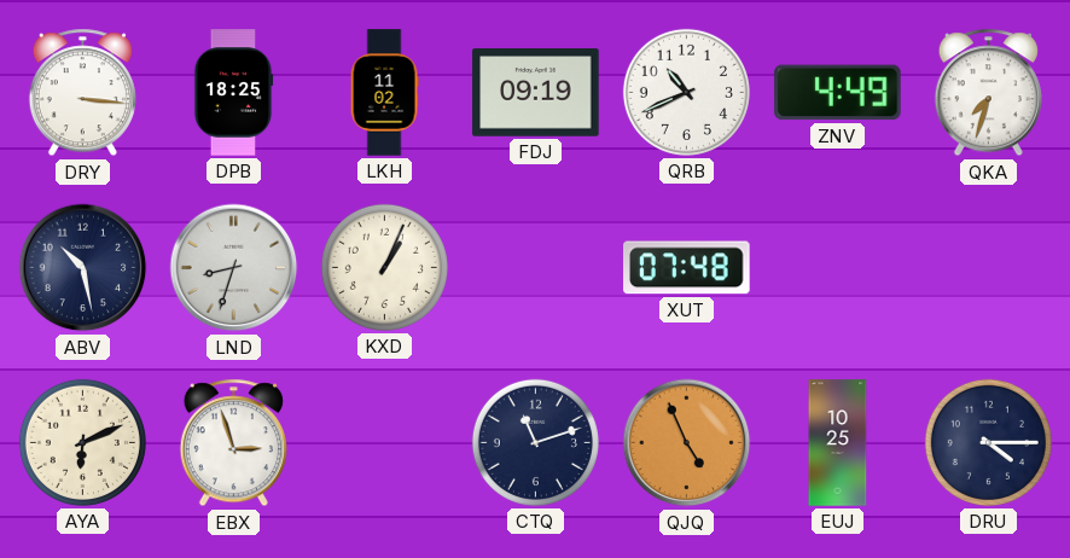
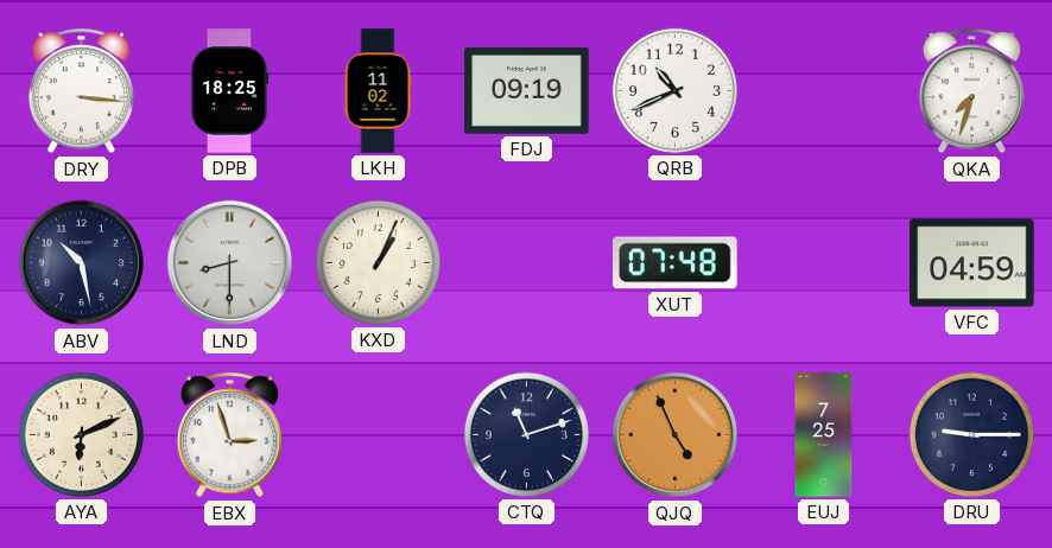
ZNV: 4:49 -> none
LND: 8:33 -> 8:30
VFC: none -> 04:59
EUJ: 10:25 -> 7:25
DRU: 4:15 -> 9:15
